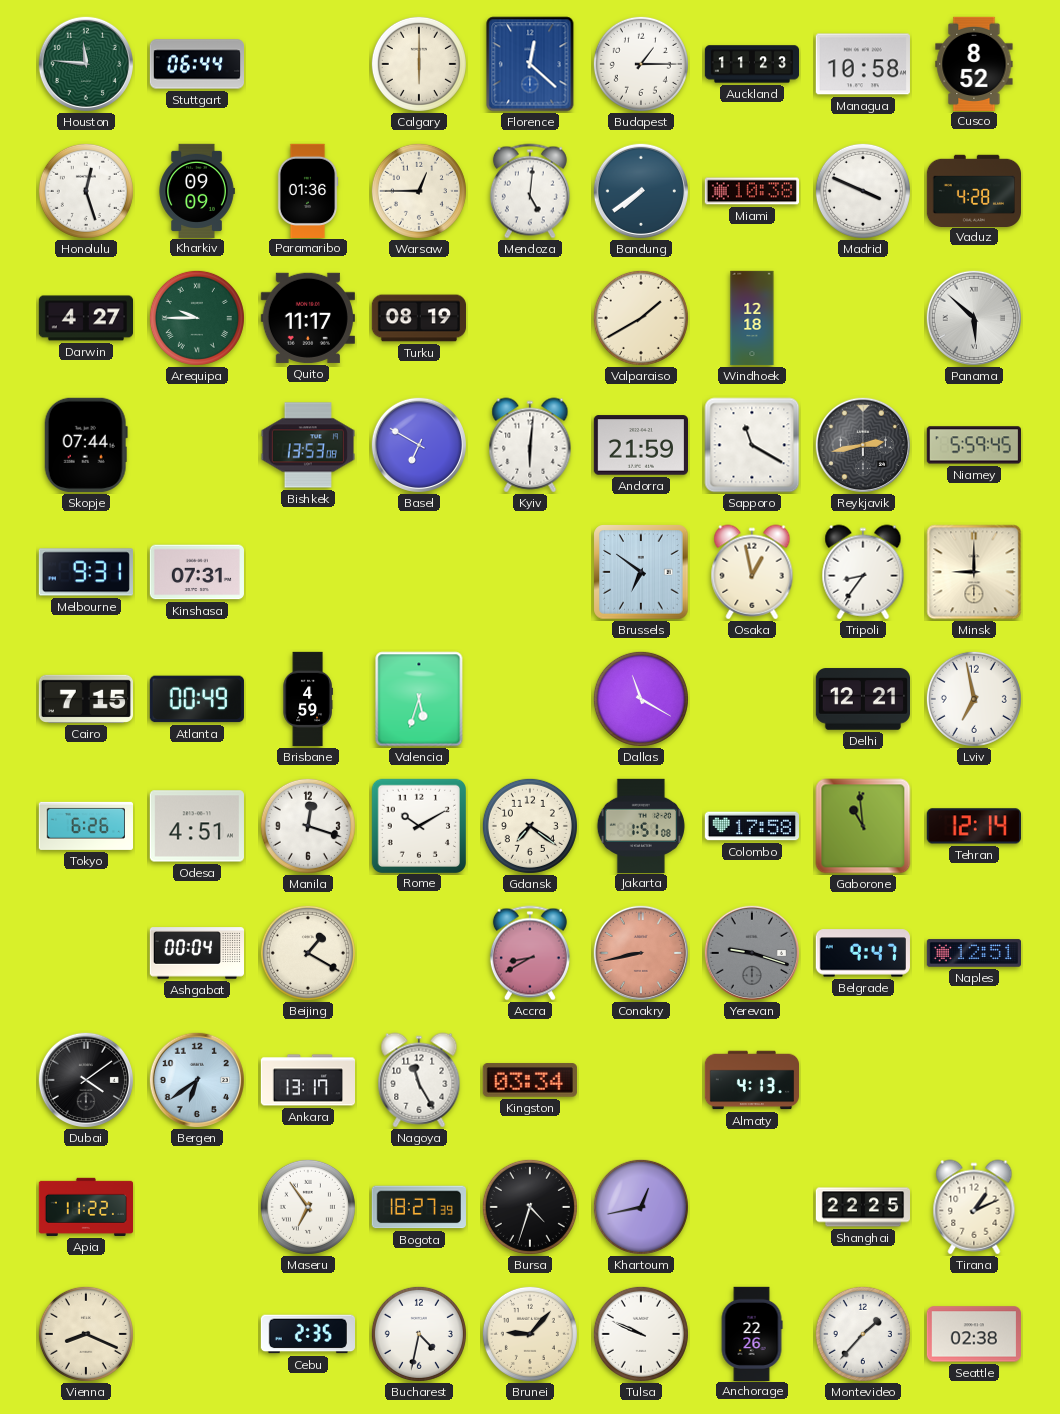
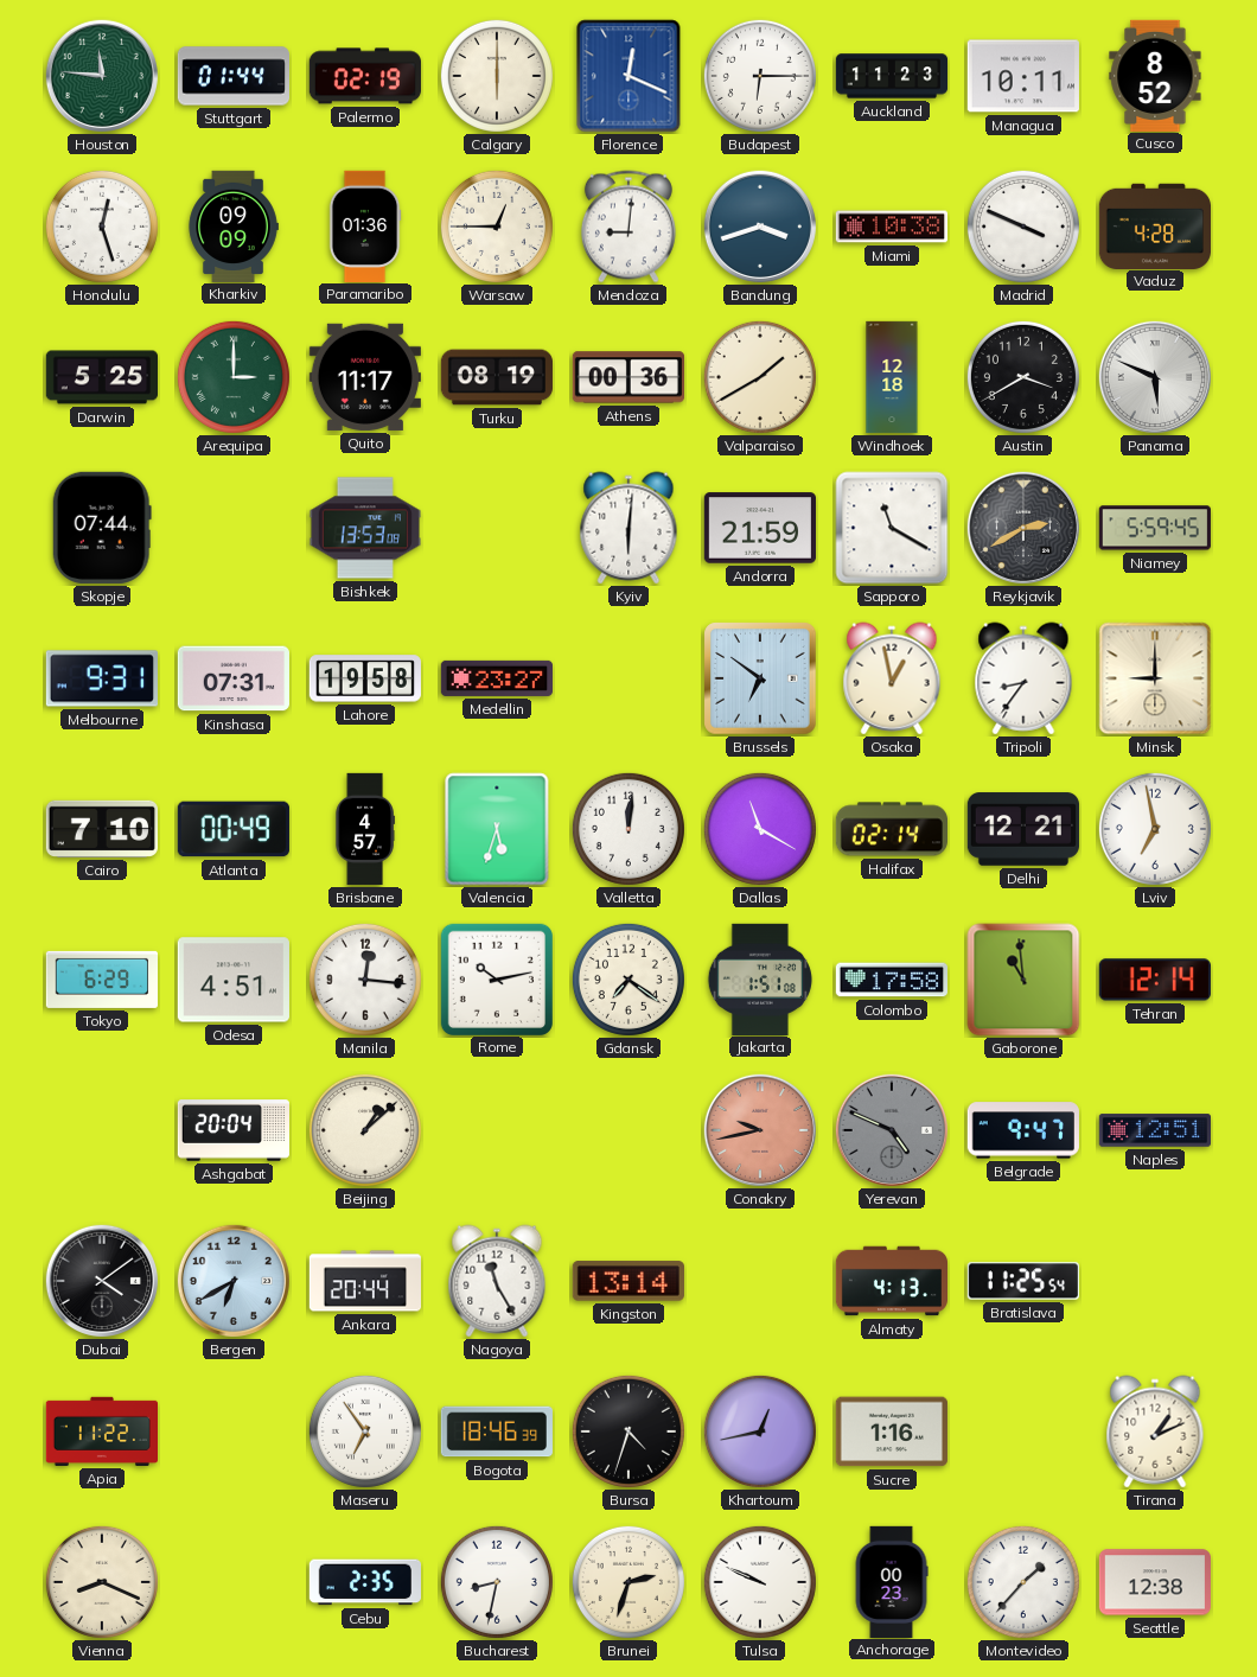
Stuttgart: 06:44 -> 01:44
Palermo: none -> 02:19
Florence: 12:22 -> 12:19
Budapest: 1:15 -> 6:15
Managua: 10:58 -> 10:11
Mendoza: 5:01 -> 9:01
Bandung: 7:39 -> 3:42
Darwin: 4:27 -> 5:25
Arequipa: 9:45 -> 3:00
Athens: none -> 00:36
Austin: none -> 3:40
Panama: 5:52 -> 5:49
Basel: 6:50 -> none
Reykjavik: 2:43 -> 2:40
Lahore: none -> 19:58
Medellin: none -> 23:27
Cairo: 7:15 -> 7:10
Brisbane: 4:59 -> 4:57
Valletta: none -> 12:01
Halifax: none -> 02:14
Tokyo: 6:26 -> 6:29
Manila: 12:18 -> 12:16
Rome: 10:10 -> 10:13
Ashgabat: 00:04 -> 20:04
Beijing: 1:20 -> 1:08
Accra: 8:40 -> none
Conakry: 8:43 -> 9:43
Yerevan: 9:18 -> 4:49
Bergen: 6:39 -> 6:40
Ankara: 13:17 -> 20:44
Kingston: 03:34 -> 13:14
Bratislava: none -> 11:25
Bogota: 18:27 -> 18:46
Sucre: none -> 1:16
Shanghai: 22:25 -> none
Bucharest: 4:32 -> 8:32
Brunei: 9:07 -> 2:33
Anchorage: 22:26 -> 00:23
Seattle: 02:38 -> 12:38
